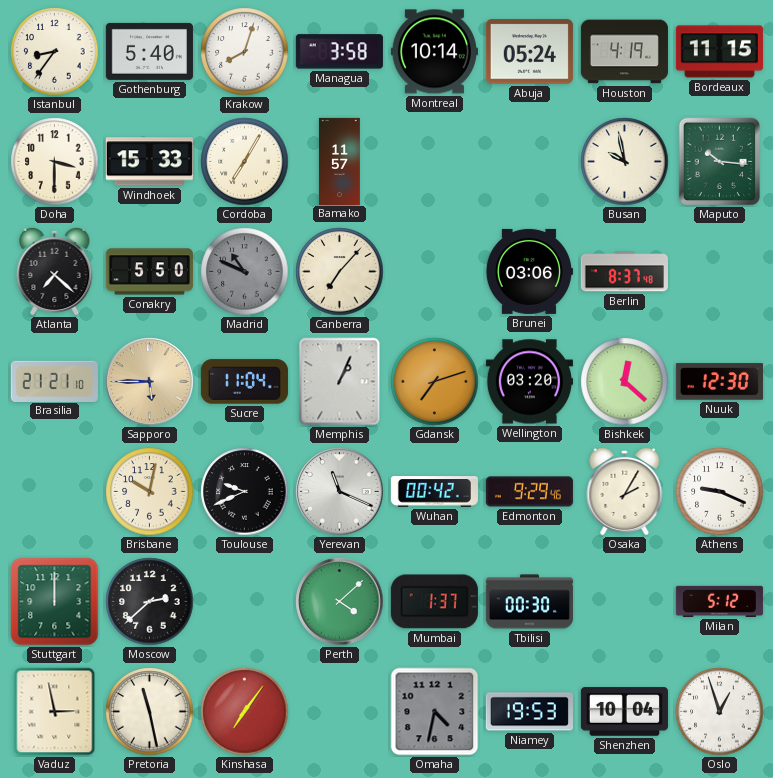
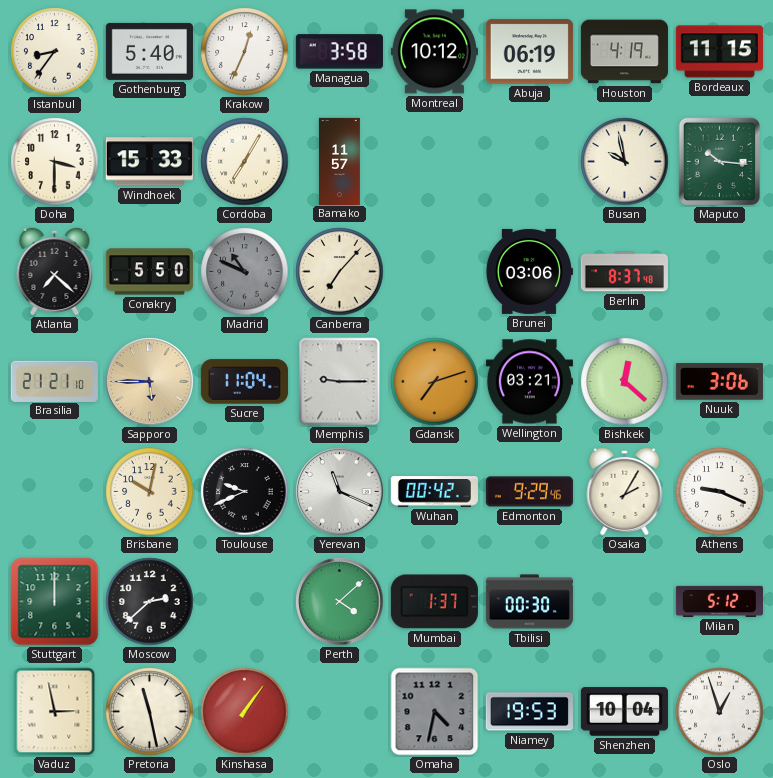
Krakow: 8:03 -> 12:34
Montreal: 10:14 -> 10:12
Abuja: 05:24 -> 06:19
Memphis: 1:04 -> 9:15
Wellington: 03:20 -> 03:21
Nuuk: 12:30 -> 3:06
Kinshasa: 7:06 -> 1:06
